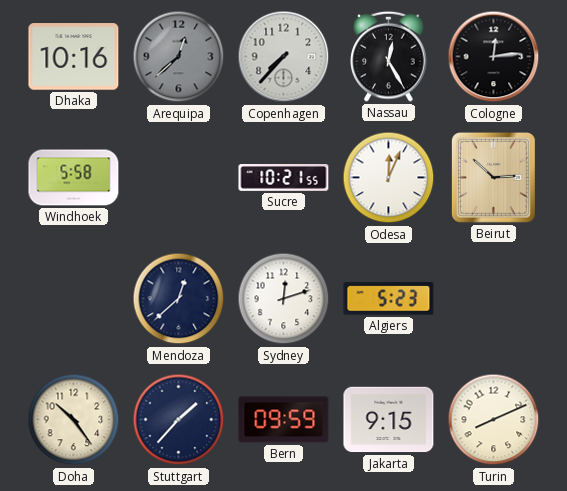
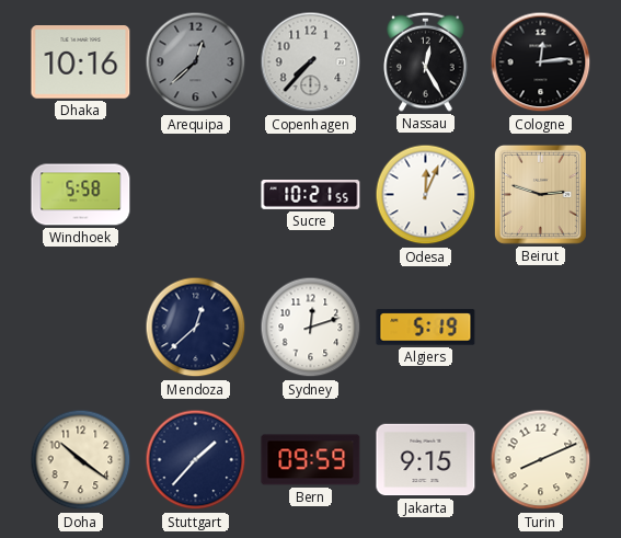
Beirut: 2:52 -> 2:48
Algiers: 5:23 -> 5:19
Doha: 10:24 -> 10:21
